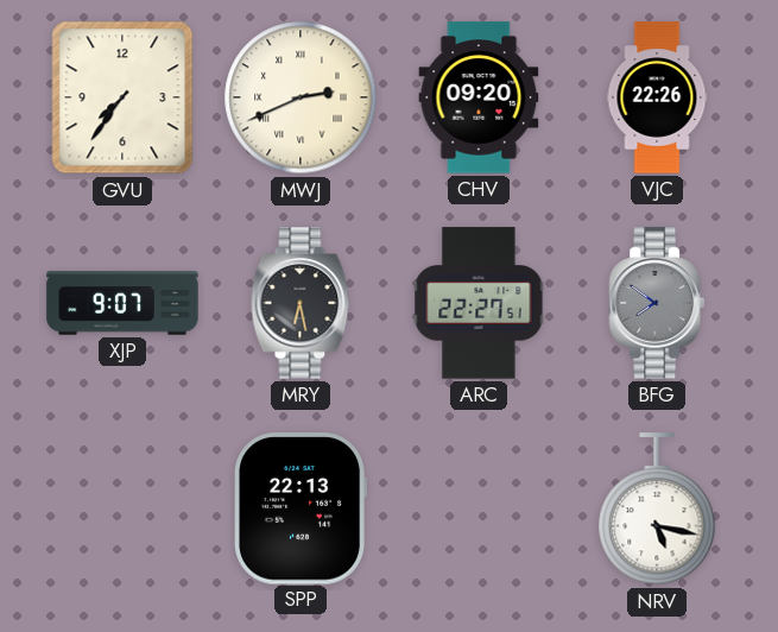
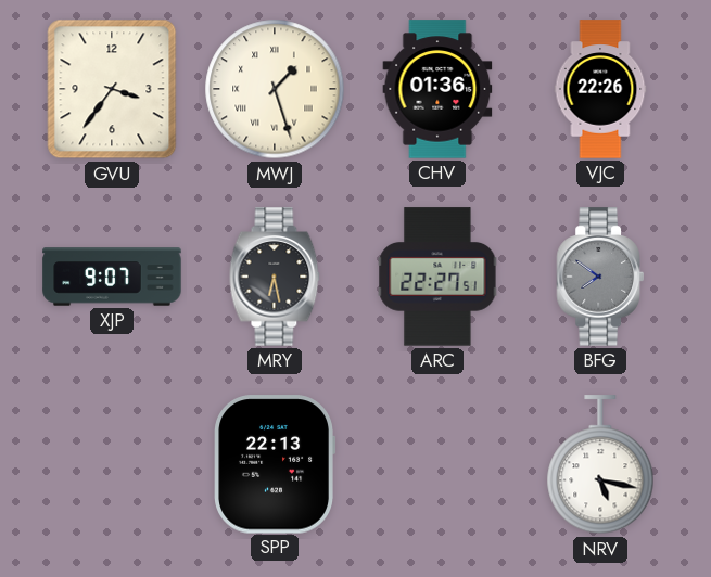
GVU: 7:36 -> 3:36
MWJ: 2:41 -> 1:27
CHV: 09:20 -> 01:36
